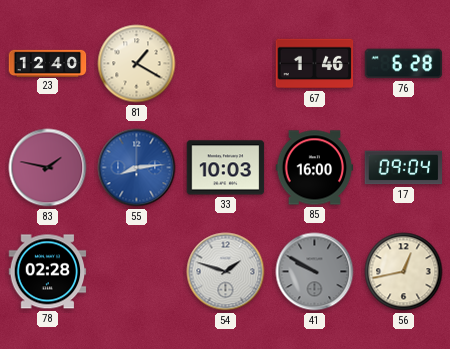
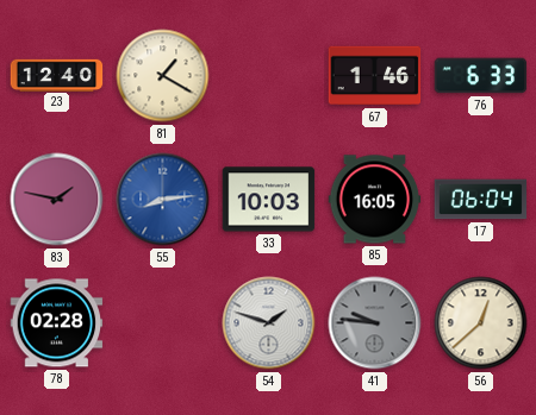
76: 6:28 -> 6:33
85: 16:00 -> 16:05
17: 09:04 -> 06:04
41: 9:50 -> 9:46
56: 12:43 -> 12:38
